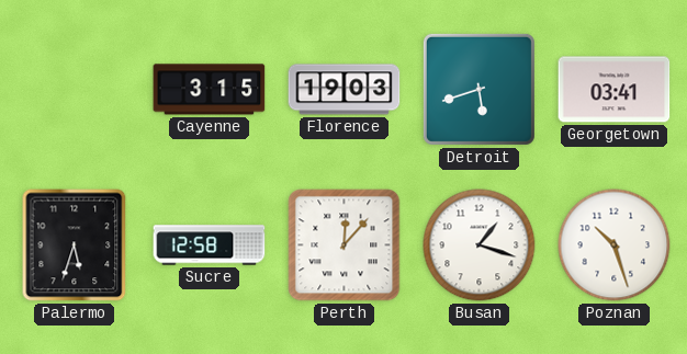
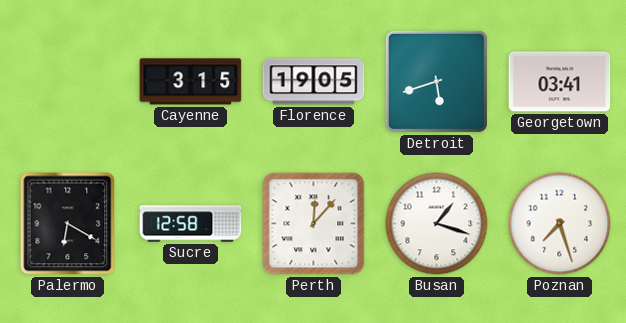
Florence: 19:03 -> 19:05
Palermo: 5:33 -> 6:20
Poznan: 10:27 -> 7:27
